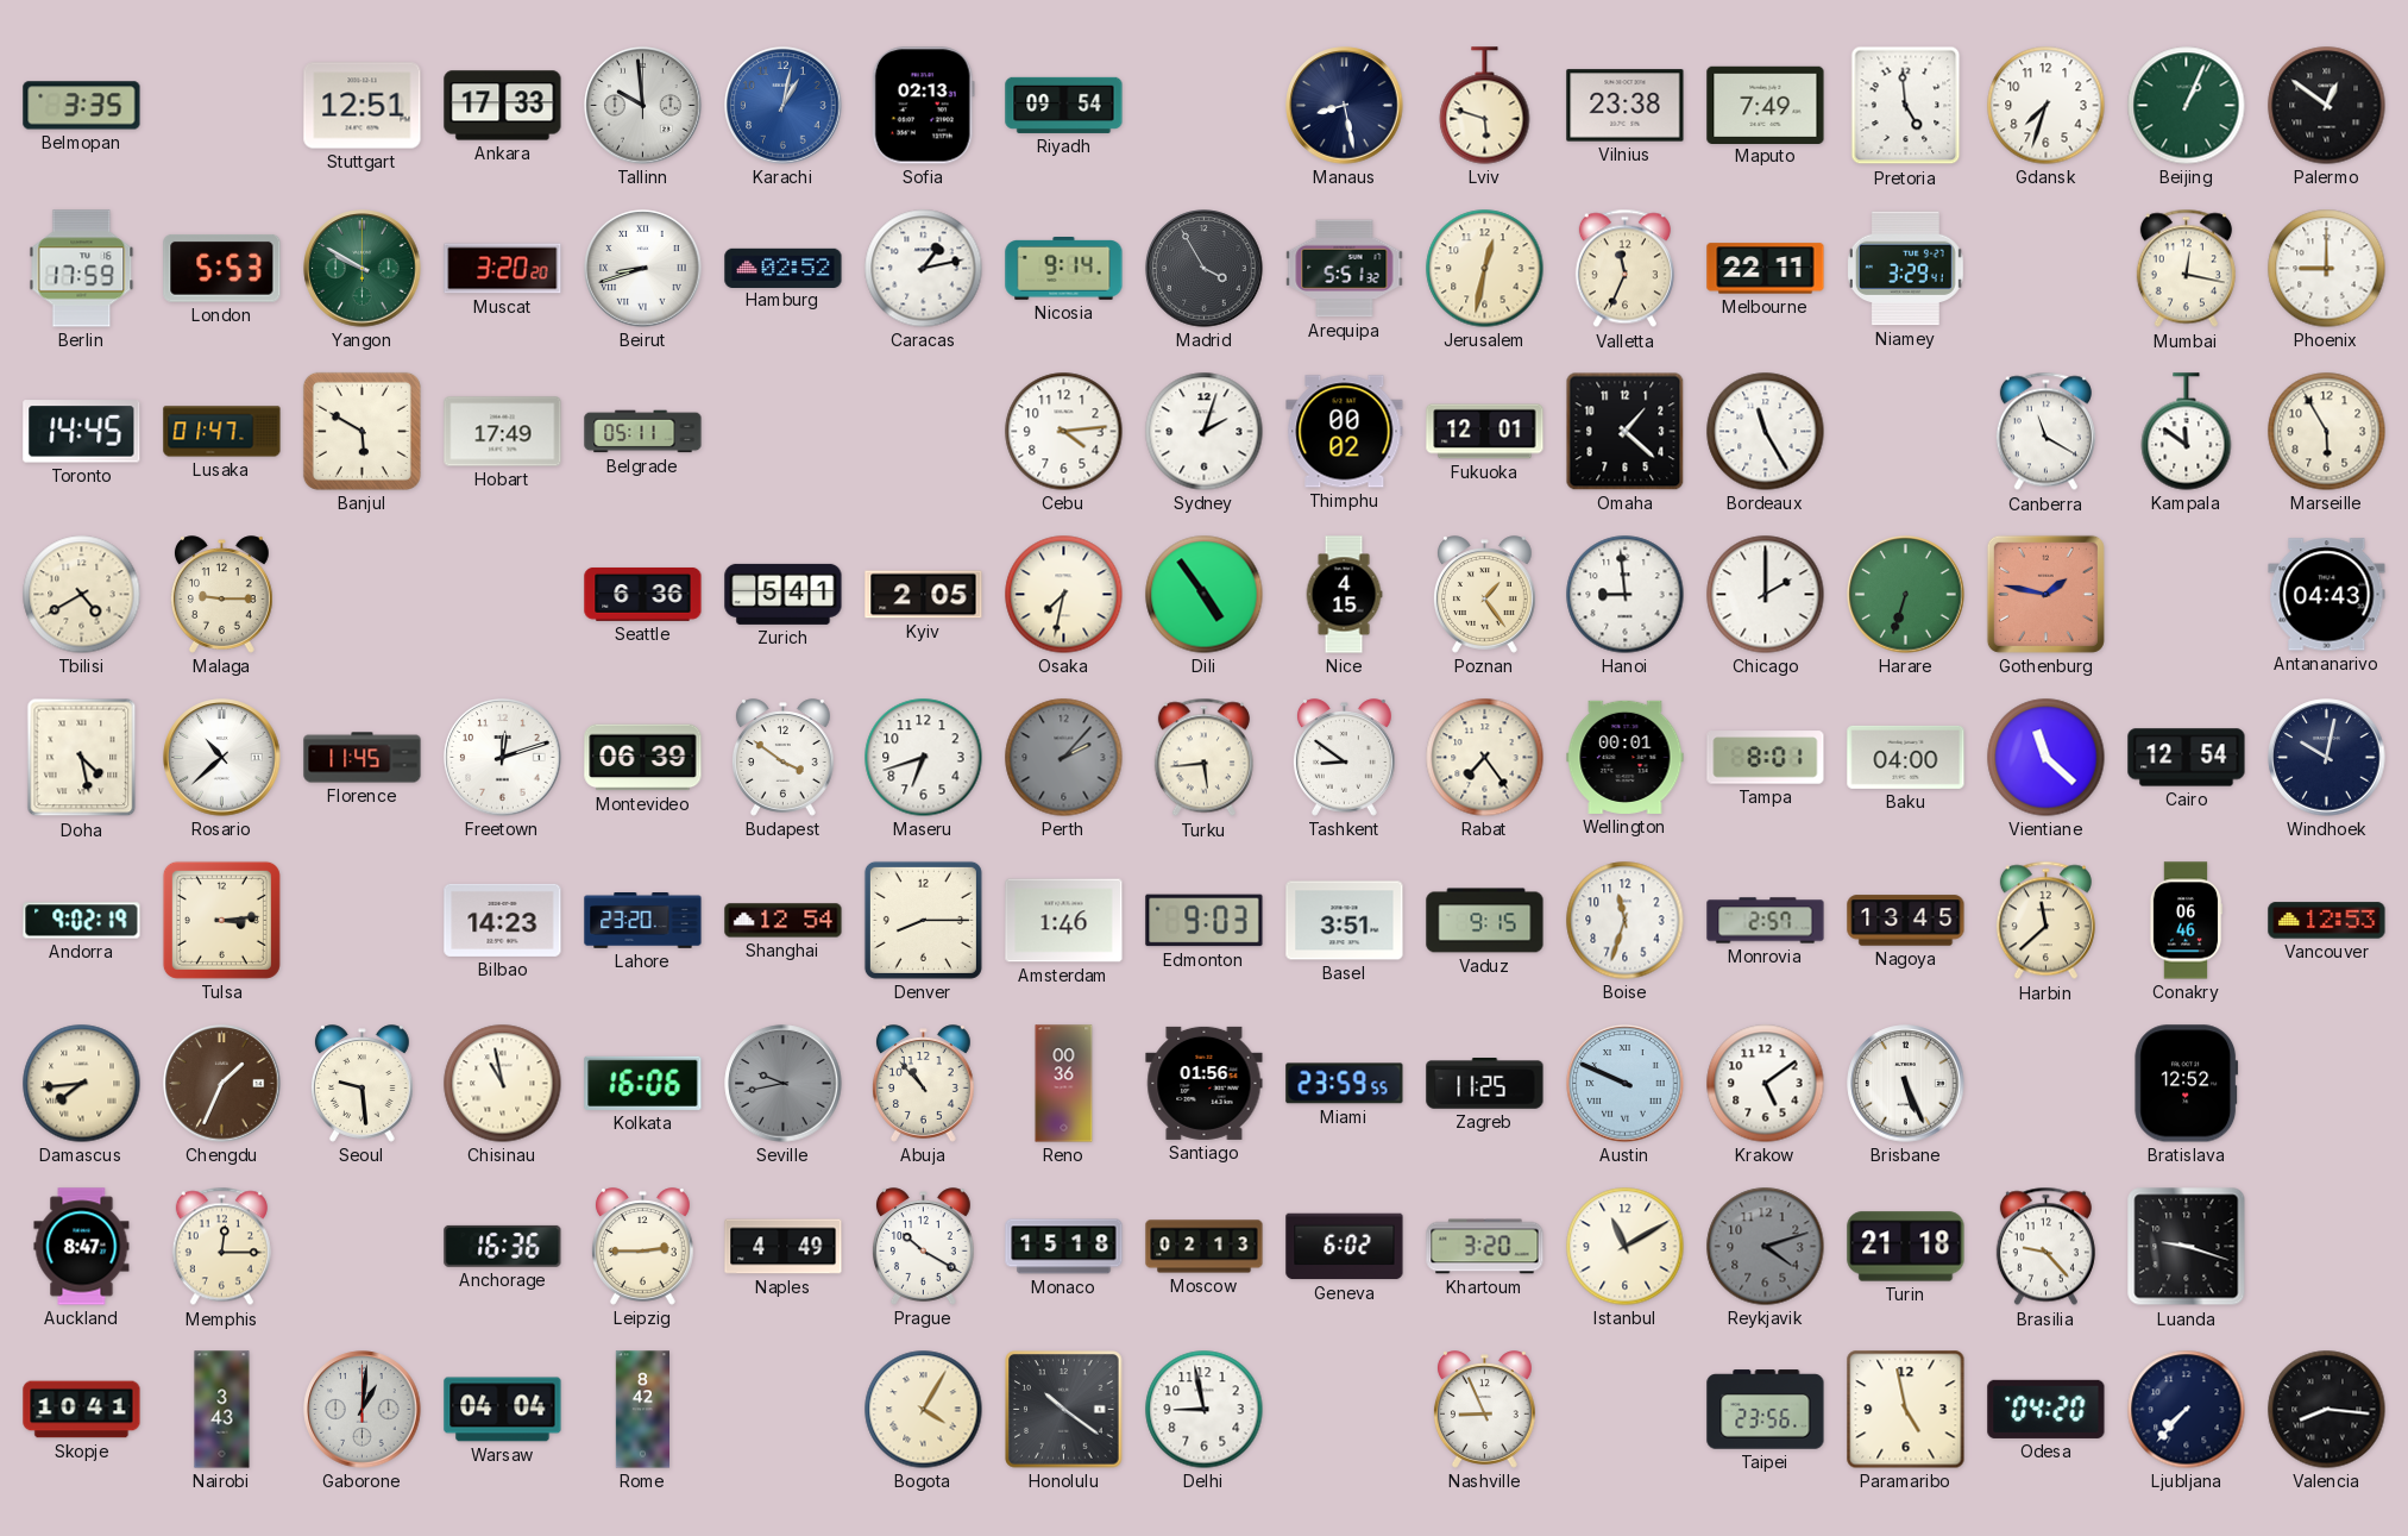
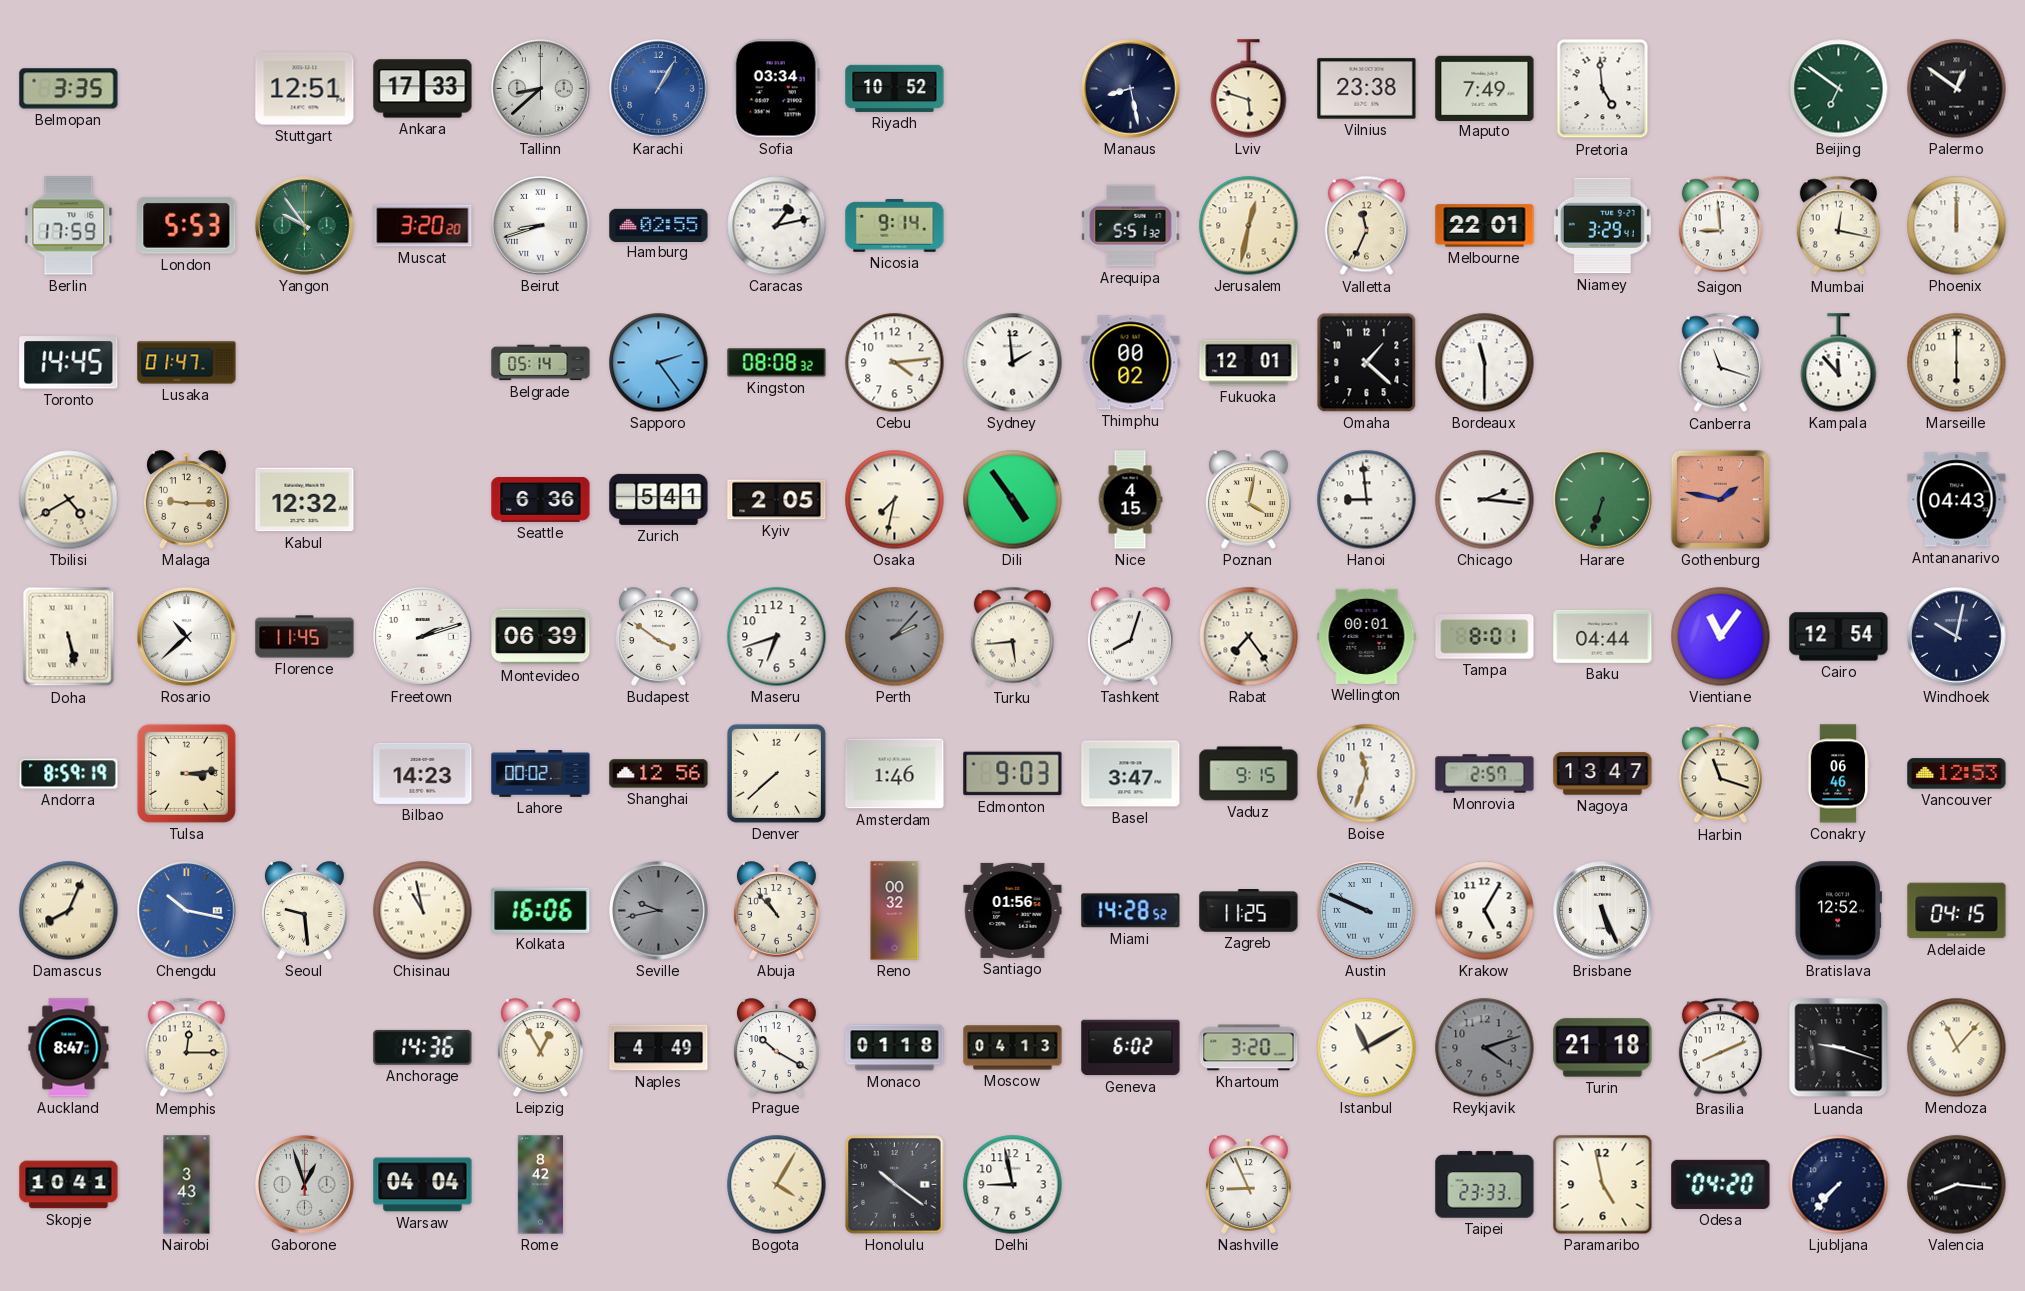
Tallinn: 9:59 -> 8:38
Karachi: 1:02 -> 1:05
Sofia: 02:13 -> 03:34
Riyadh: 09:54 -> 10:52
Gdansk: 7:33 -> none
Beijing: 1:04 -> 6:51
Yangon: 9:50 -> 9:54
Hamburg: 02:52 -> 02:55
Madrid: 3:55 -> none
Melbourne: 22:11 -> 22:01
Saigon: none -> 8:59
Phoenix: 9:00 -> 12:00
Banjul: 5:50 -> none
Hobart: 17:49 -> none
Belgrade: 05:11 -> 05:14
Sapporo: none -> 2:24
Kingston: none -> 08:08
Sydney: 2:03 -> 1:59
Bordeaux: 11:25 -> 11:30
Canberra: 11:20 -> 11:18
Kampala: 11:51 -> 11:53
Marseille: 5:55 -> 6:00
Kabul: none -> 12:32
Poznan: 1:24 -> 4:02
Chicago: 2:00 -> 2:16
Doha: 4:28 -> 5:28
Freetown: 12:12 -> 2:12
Tashkent: 8:51 -> 8:03
Baku: 04:00 -> 04:44
Vientiane: 11:22 -> 11:06
Andorra: 9:02 -> 8:59
Lahore: 23:20 -> 00:02
Shanghai: 12:54 -> 12:56
Denver: 8:15 -> 7:38
Basel: 3:51 -> 3:47
Nagoya: 13:45 -> 13:47
Harbin: 11:38 -> 11:18
Damascus: 7:44 -> 8:04
Chengdu: 1:34 -> 10:17
Chengdu dial: brown -> blue
Reno: 00:36 -> 00:32
Miami: 23:59 -> 14:28
Krakow: 5:09 -> 5:05
Adelaide: none -> 04:15
Anchorage: 16:36 -> 14:36
Leipzig: 2:45 -> 12:55
Monaco: 15:18 -> 01:18
Moscow: 02:13 -> 04:13
Brasilia: 9:23 -> 8:11
Mendoza: none -> 11:07
Gaborone: 1:01 -> 12:57
Taipei: 23:56 -> 23:33
